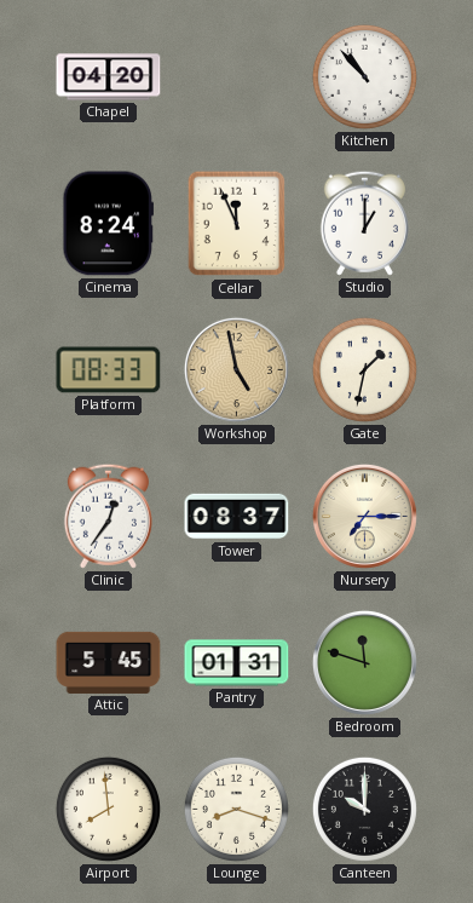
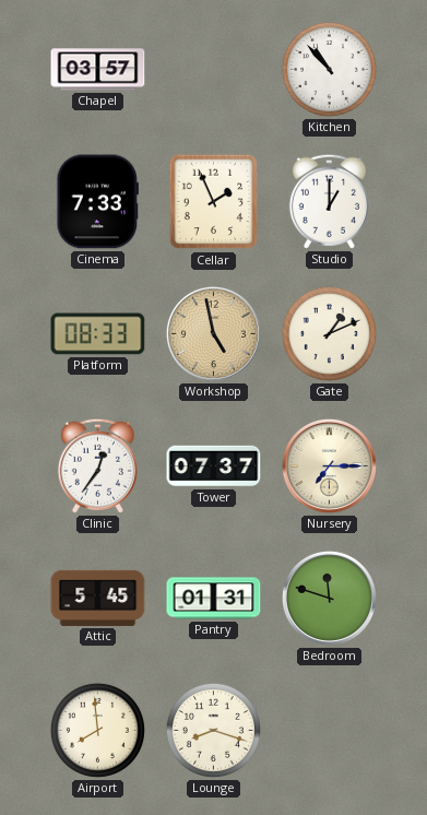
Chapel: 04:20 -> 03:57
Cinema: 8:24 -> 7:33
Cellar: 11:56 -> 1:56
Gate: 1:32 -> 1:11
Tower: 08:37 -> 07:37
Canteen: 10:00 -> none
